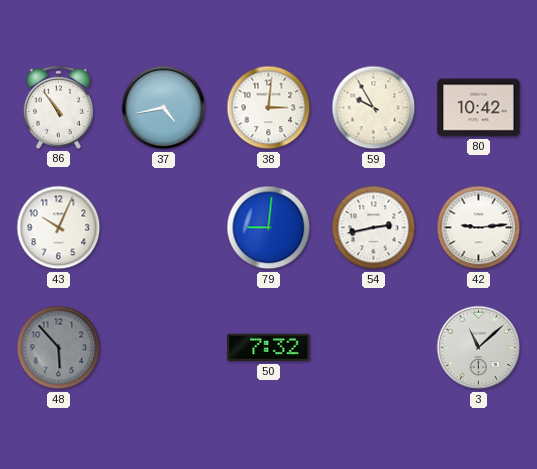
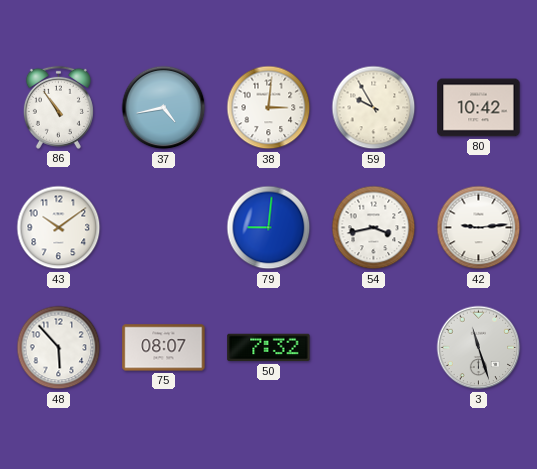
43: 10:04 -> 10:09
54: 2:43 -> 3:43
48 dial: grey -> white
75: none -> 08:07
3: 11:08 -> 11:27
